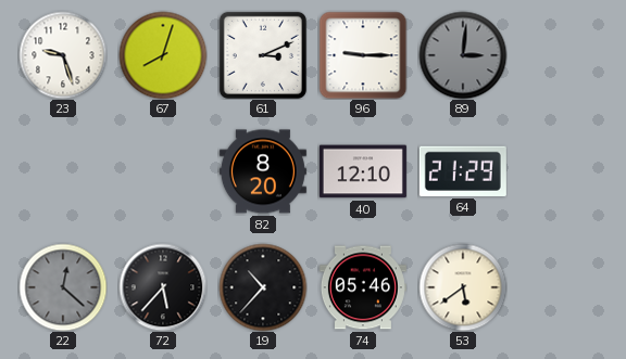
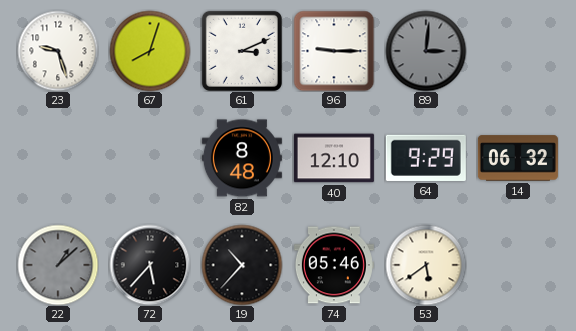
82: 8:20 -> 8:48
64: 21:29 -> 9:29
14: none -> 06:32
22: 12:22 -> 1:08
